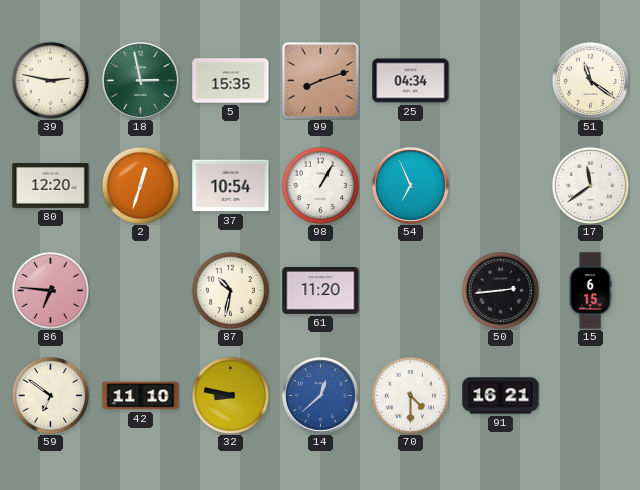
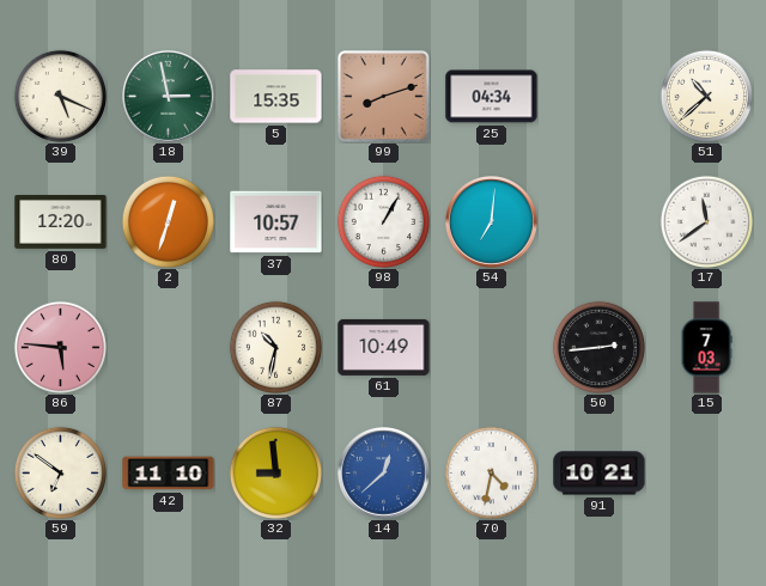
39: 2:47 -> 5:19
51: 11:21 -> 10:38
37: 10:54 -> 10:57
54: 6:56 -> 7:01
86: 6:46 -> 5:46
61: 11:20 -> 10:49
15: 6:15 -> 7:03
32: 8:47 -> 8:59
70: 4:30 -> 4:32
91: 16:21 -> 10:21
